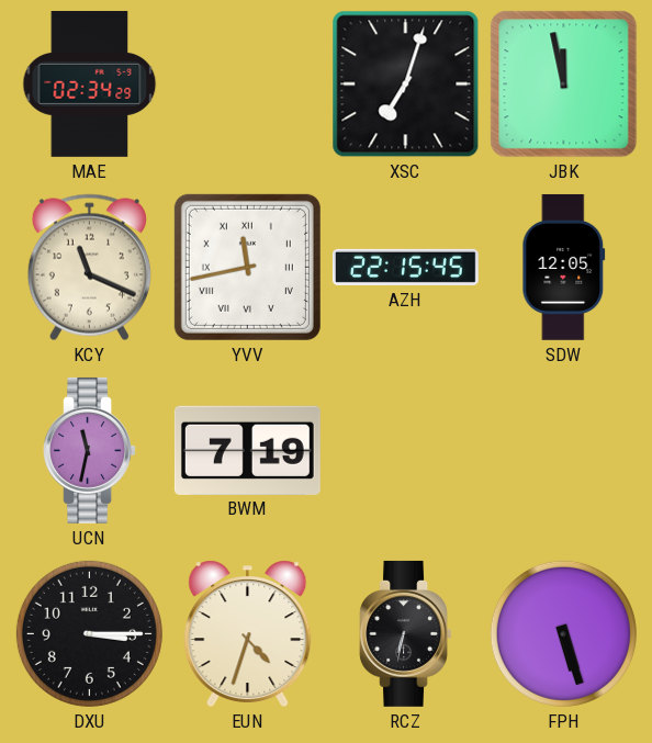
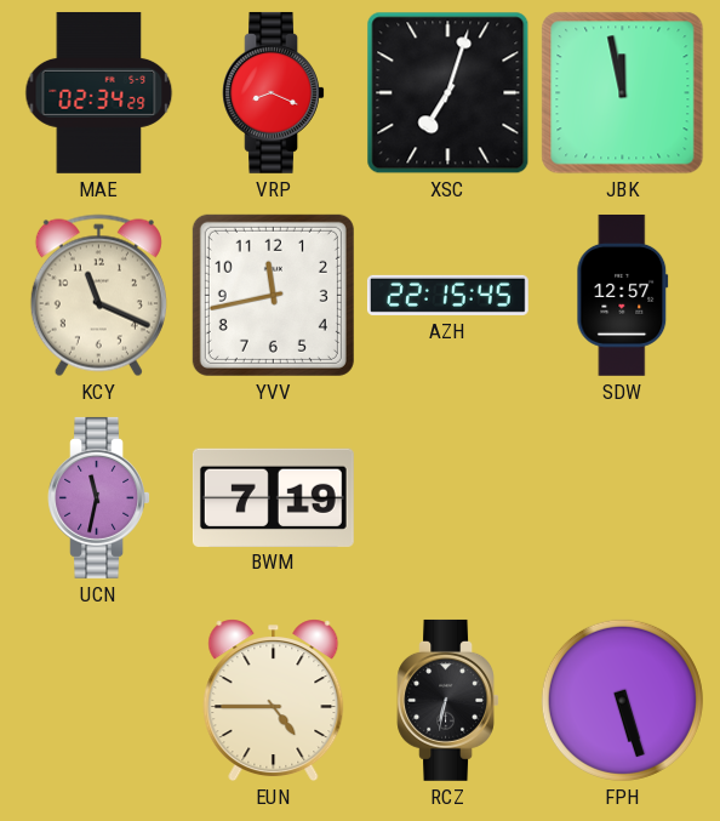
VRP: none -> 8:19
YVV numerals: Roman -> Arabic
SDW: 12:05 -> 12:57
DXU: 3:15 -> none
EUN: 4:33 -> 4:45
